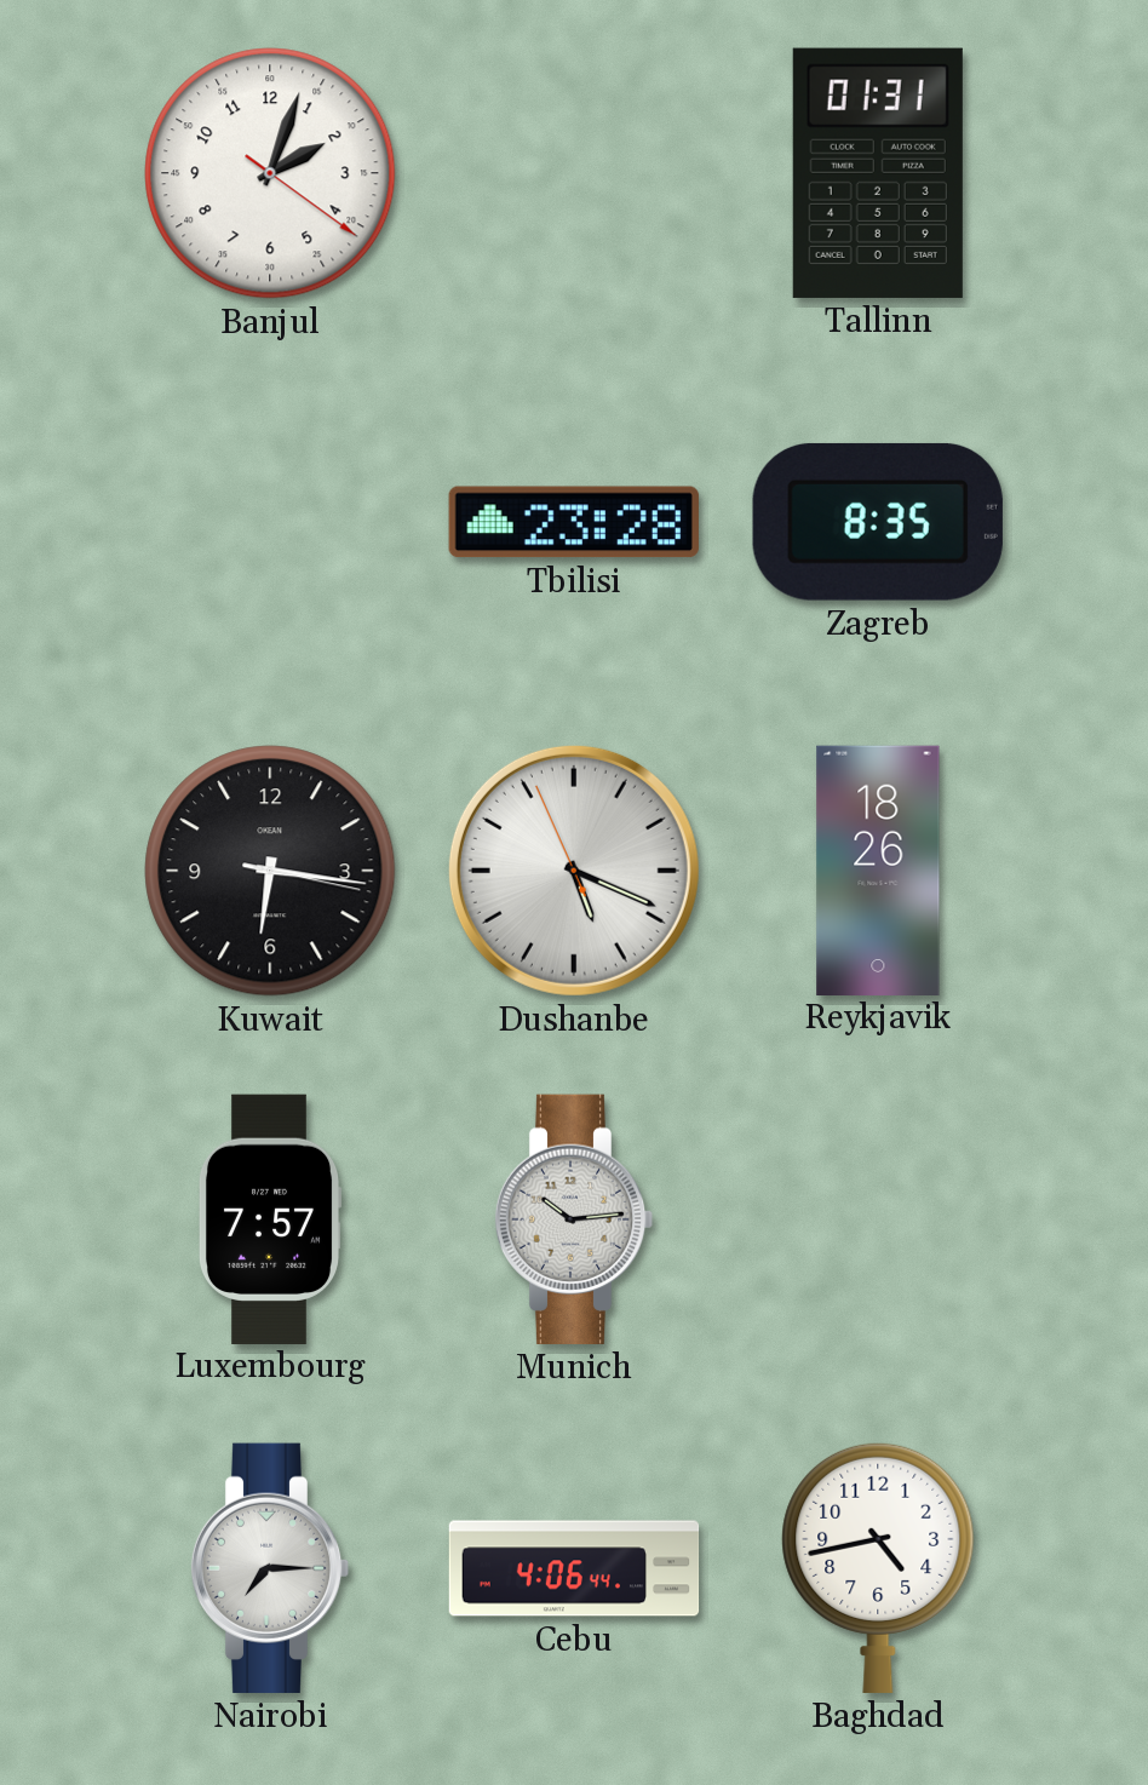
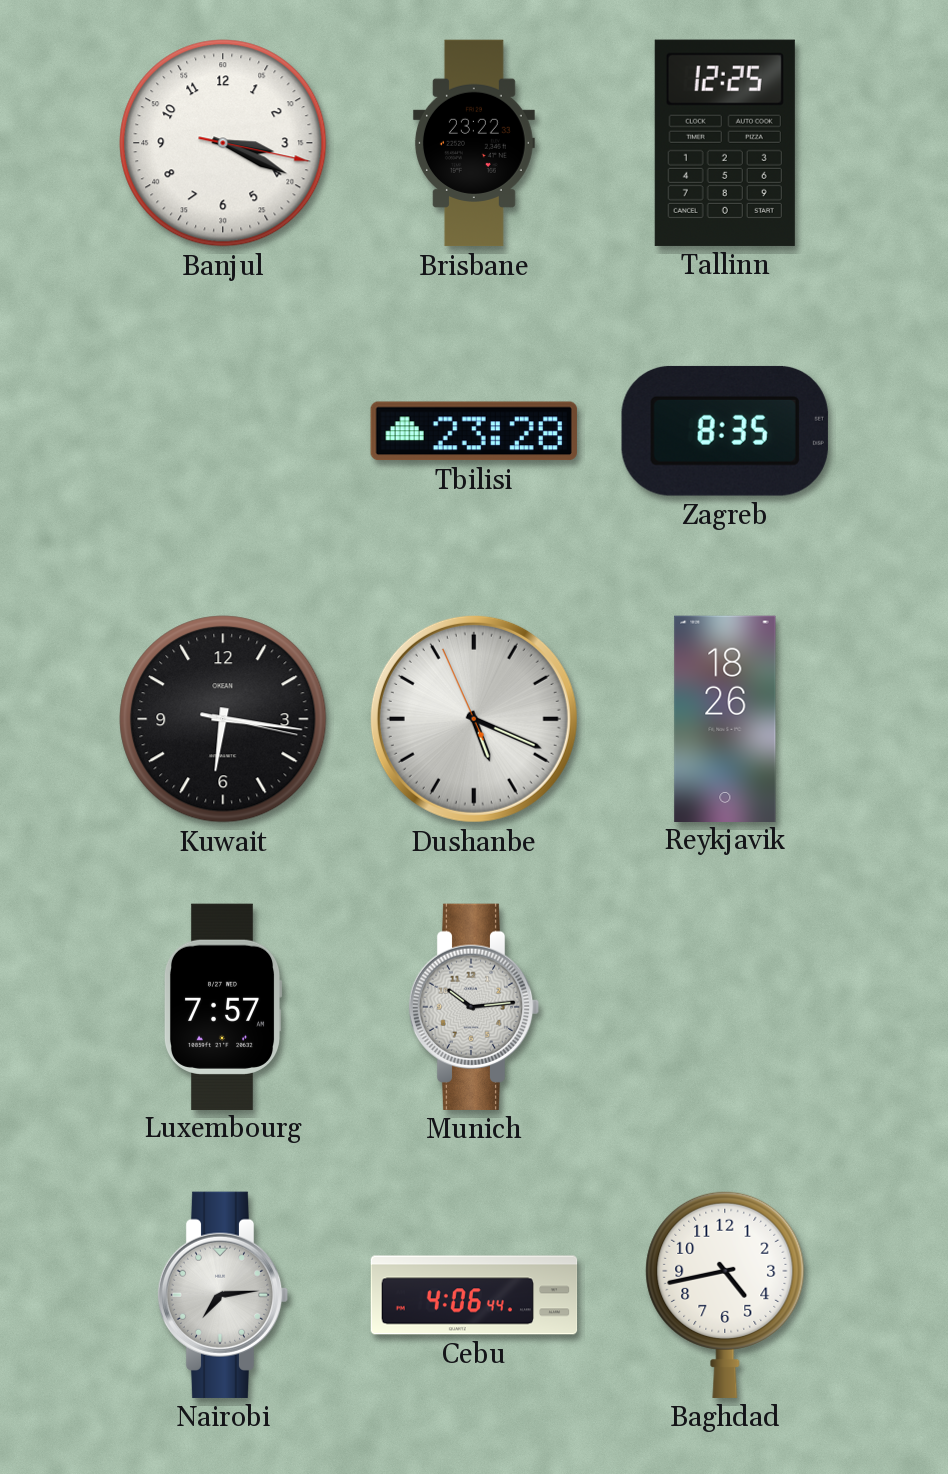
Banjul: 2:03 -> 3:19
Brisbane: none -> 23:22
Tallinn: 01:31 -> 12:25
Nairobi: 7:15 -> 7:14
